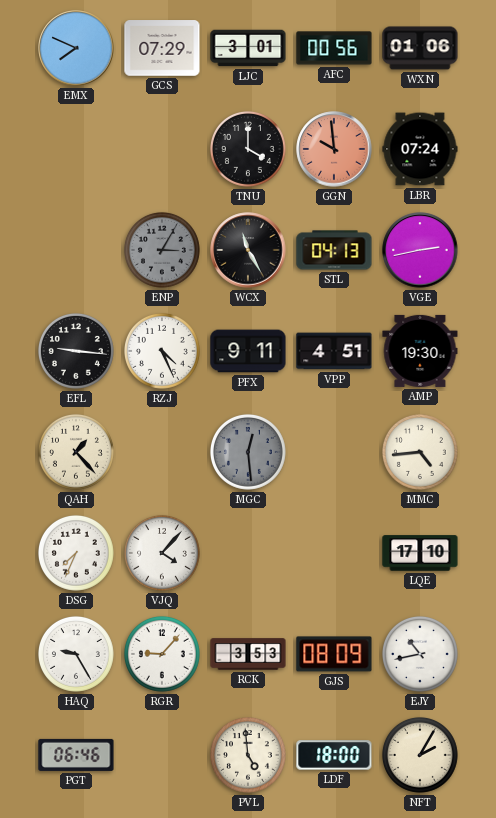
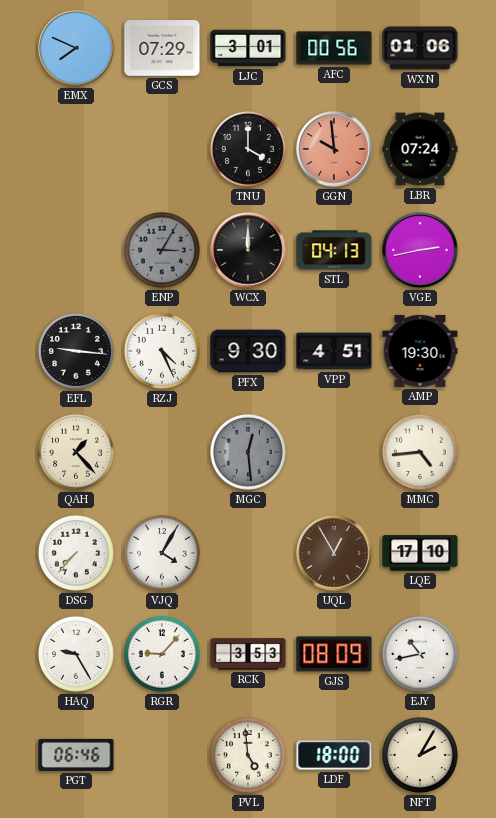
WCX: 11:25 -> 12:00
PFX: 9:11 -> 9:30
DSG: 7:34 -> 7:37
VJQ: 4:07 -> 4:05
UQL: none -> 12:55
